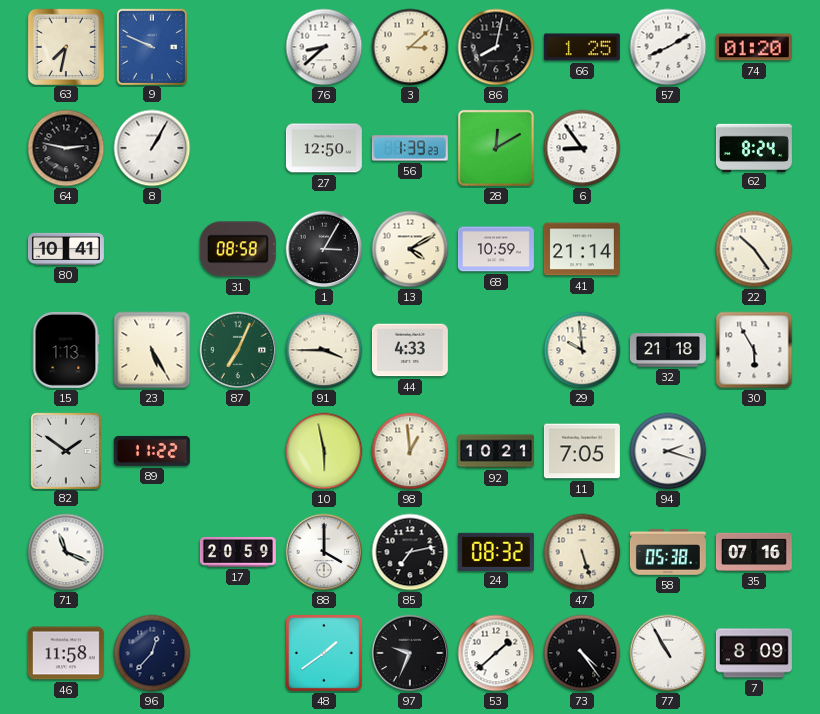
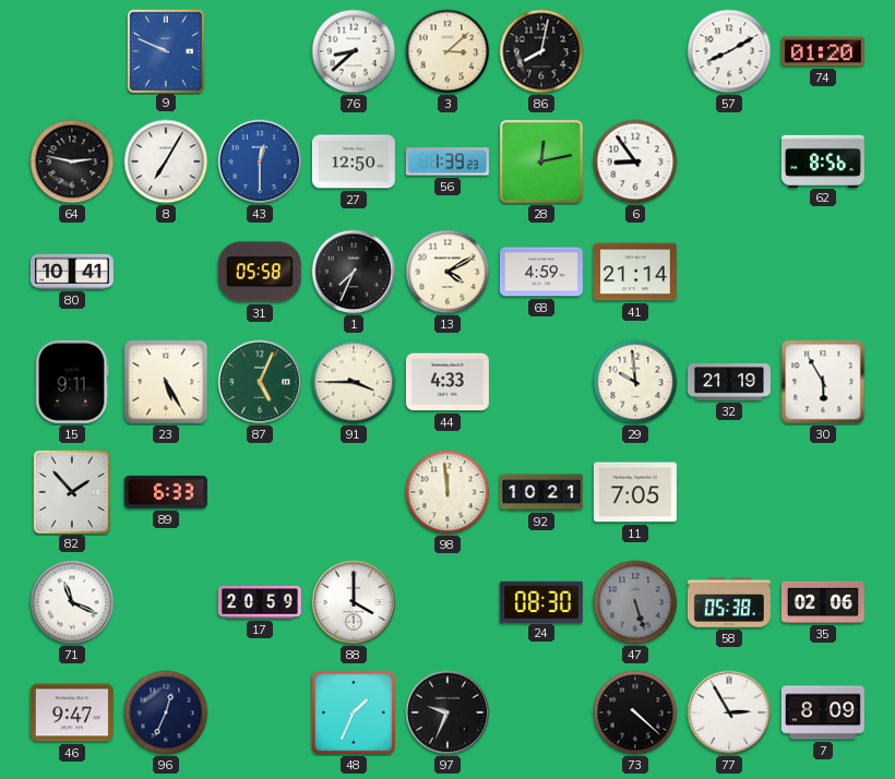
63: 7:32 -> none
66: 1:25 -> none
8: 1:05 -> 7:05
43: none -> 12:30
28: 12:10 -> 12:13
62: 8:24 -> 8:56
31: 08:58 -> 05:58
1: 3:05 -> 7:34
68: 10:59 -> 4:59
22: 10:24 -> none
15: 1:13 -> 9:11
87: 7:04 -> 5:04
32: 21:18 -> 21:19
82: 1:51 -> 1:53
89: 11:22 -> 6:33
10: 5:58 -> none
98: 12:59 -> 11:59
94: 2:18 -> none
85: 7:13 -> none
24: 08:32 -> 08:30
47 dial: cream -> grey
35: 07:16 -> 02:06
46: 11:58 -> 9:47
96: 12:37 -> 12:34
48: 1:39 -> 1:34
53: 1:38 -> none
73: 4:24 -> 4:22
77: 10:55 -> 2:55
